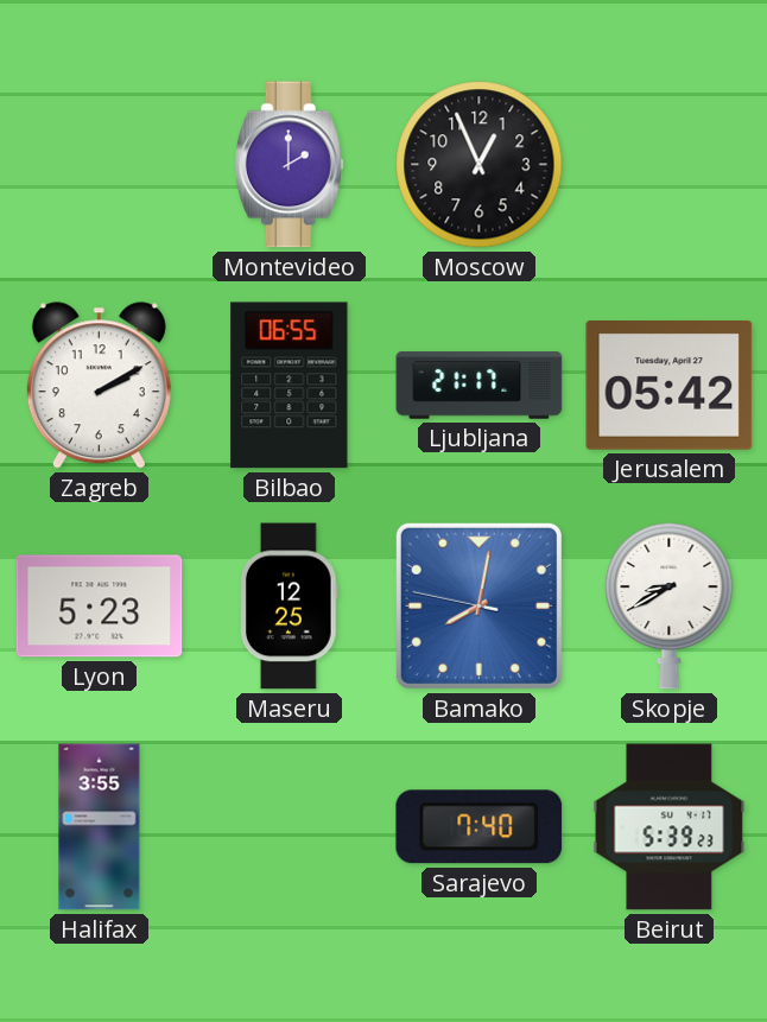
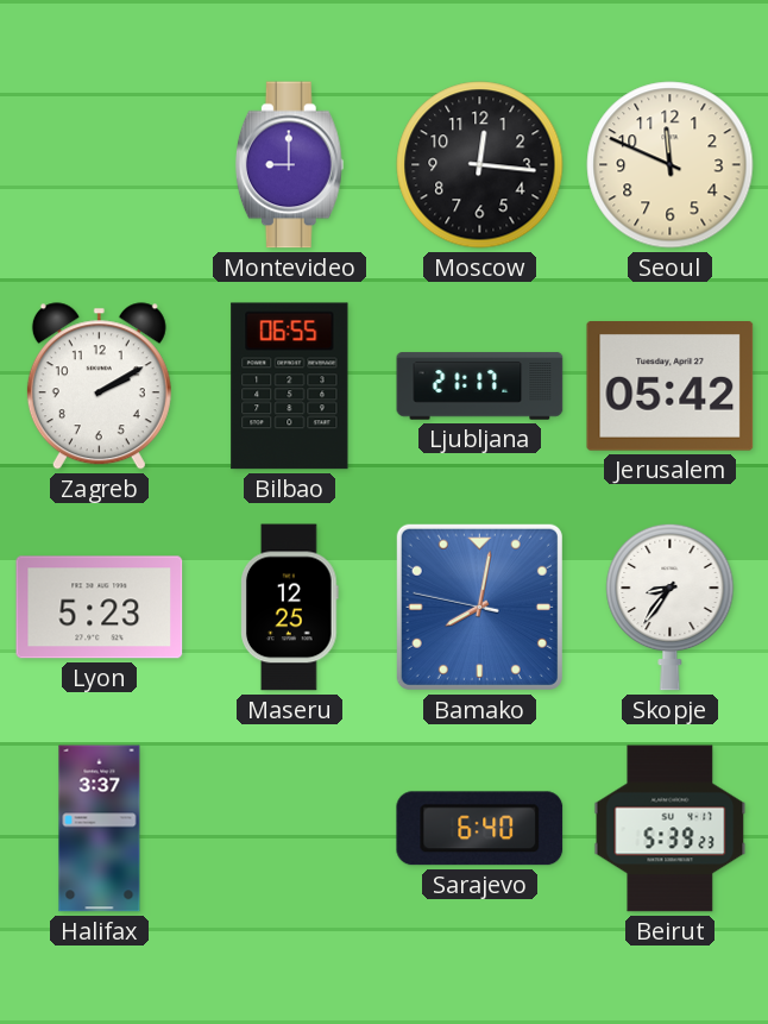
Montevideo: 2:00 -> 9:00
Moscow: 12:56 -> 12:16
Seoul: none -> 11:49
Skopje: 8:40 -> 8:36
Halifax: 3:55 -> 3:37
Sarajevo: 7:40 -> 6:40
